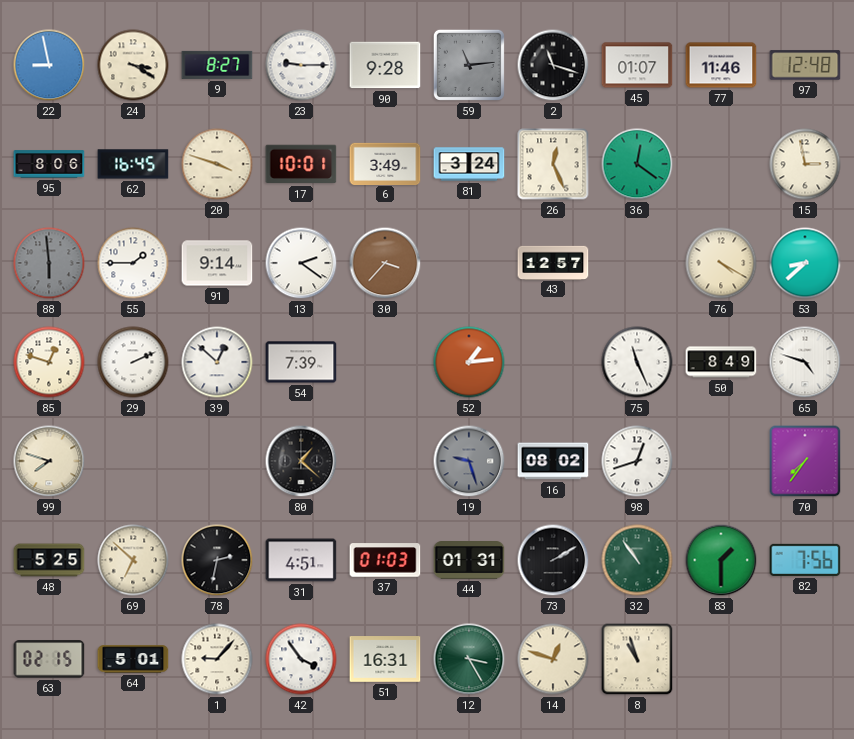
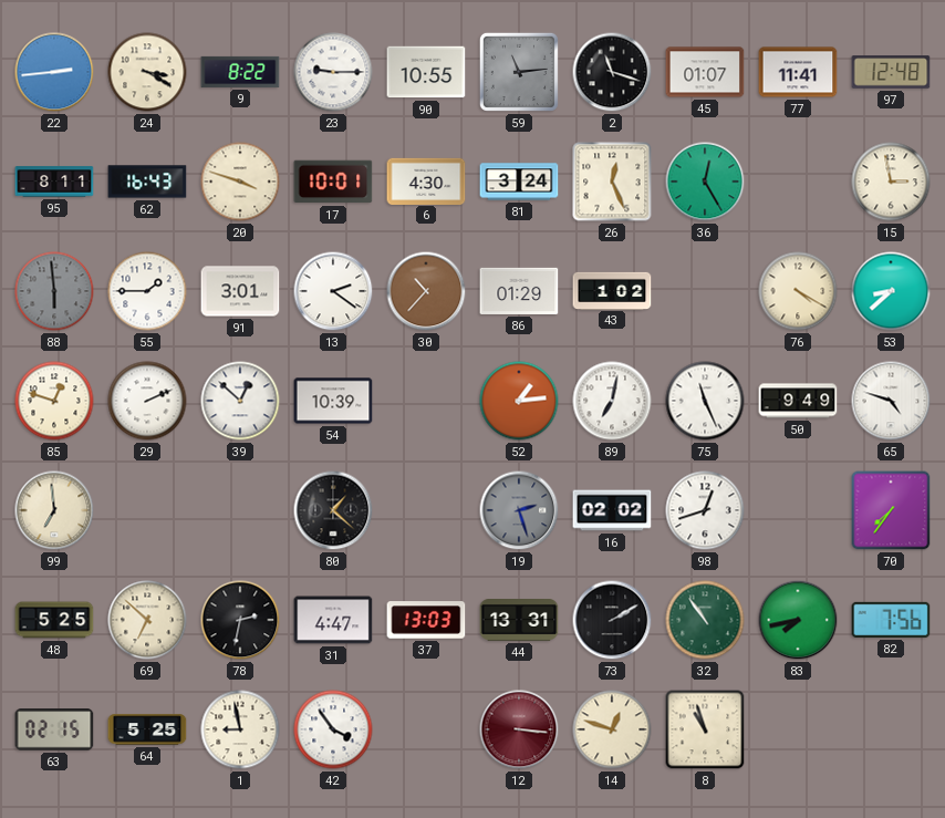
22: 8:58 -> 2:44
9: 8:27 -> 8:22
90: 9:28 -> 10:55
77: 11:46 -> 11:41
95: 8:06 -> 8:11
62: 16:45 -> 16:43
6: 3:49 -> 4:30
36: 12:21 -> 12:25
91: 9:14 -> 3:01
30: 3:37 -> 10:37
86: none -> 01:29
43: 12:57 -> 1:02
54: 7:39 -> 10:39
89: none -> 7:02
50: 8:49 -> 9:49
99: 7:48 -> 6:59
19: 9:27 -> 2:27
16: 08:02 -> 02:02
31: 4:51 -> 4:47
37: 01:03 -> 13:03
44: 01:31 -> 13:31
83: 1:30 -> 7:43
64: 5:01 -> 5:25
1: 9:07 -> 8:58
51: 16:31 -> none
12: 3:25 -> 3:16
12 dial: green -> burgundy
